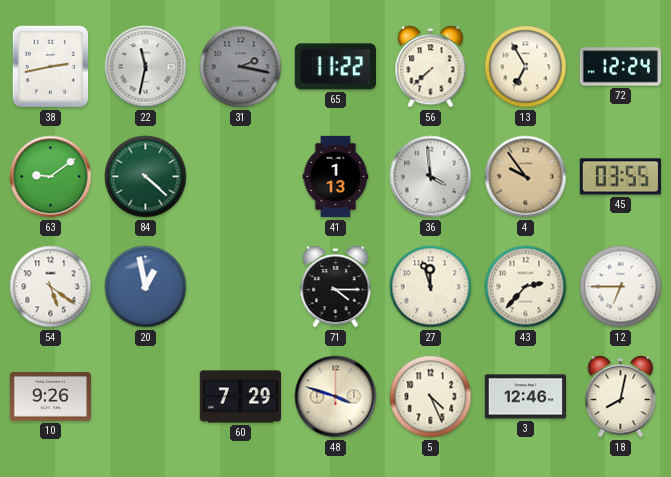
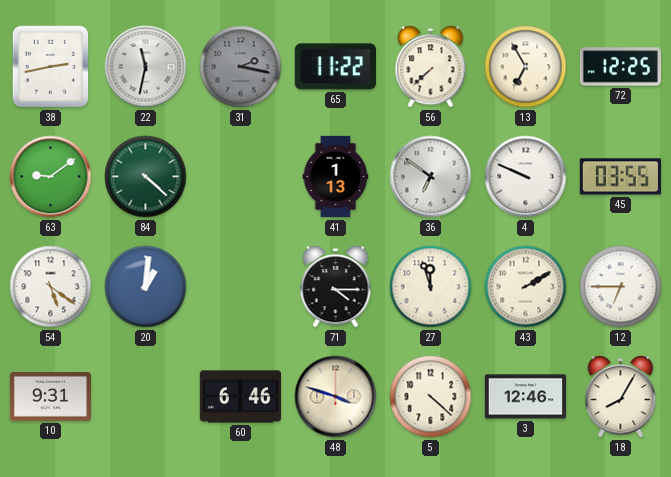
72: 12:24 -> 12:25
36: 3:59 -> 6:51
4: 9:54 -> 9:49
4 dial: champagne -> white
20: 12:58 -> 1:01
43: 2:37 -> 2:10
10: 9:26 -> 9:31
60: 7:29 -> 6:46
5: 4:26 -> 4:22
18: 8:02 -> 8:05
